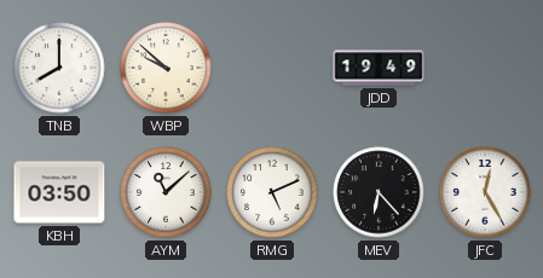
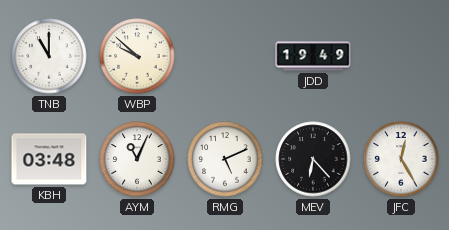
TNB: 8:00 -> 11:00
KBH: 03:50 -> 03:48
AYM: 11:08 -> 11:04
